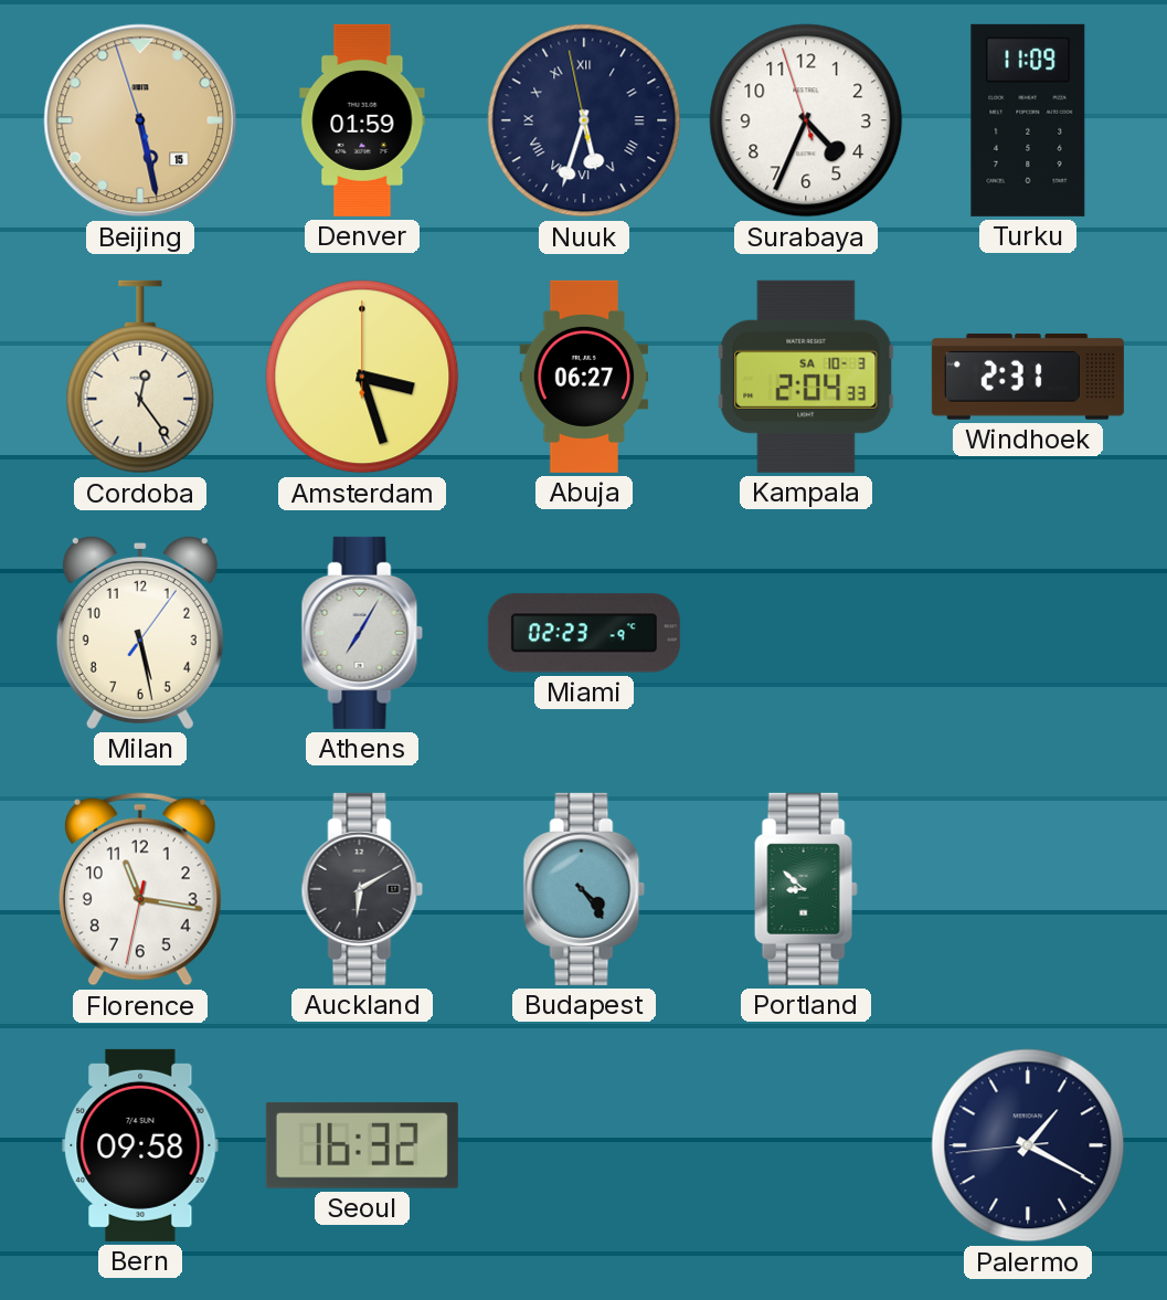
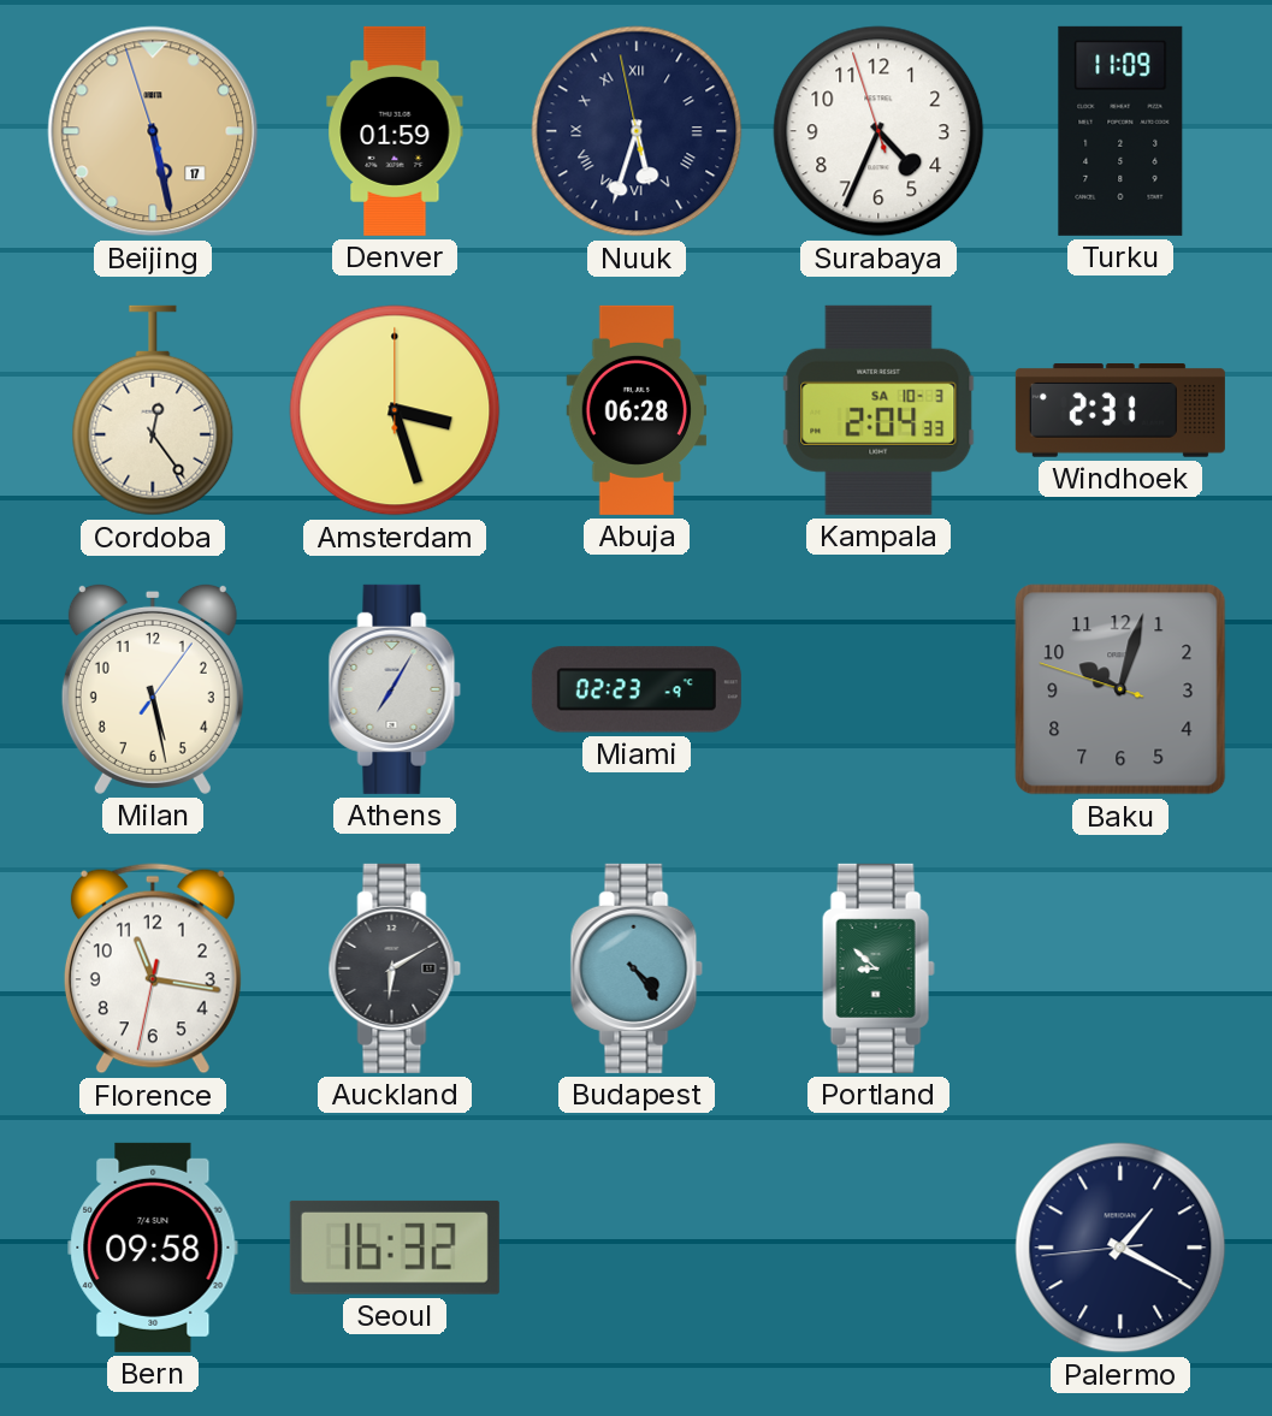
Beijing date: 15 -> 17
Abuja: 06:27 -> 06:28
Baku: none -> 10:02
